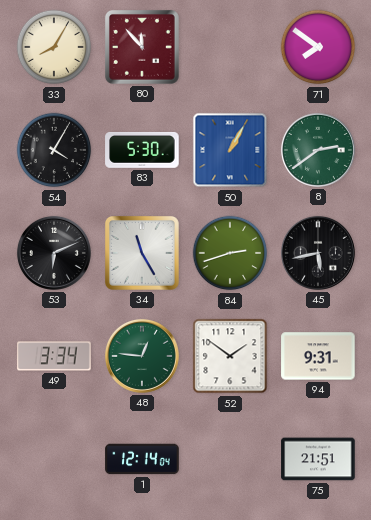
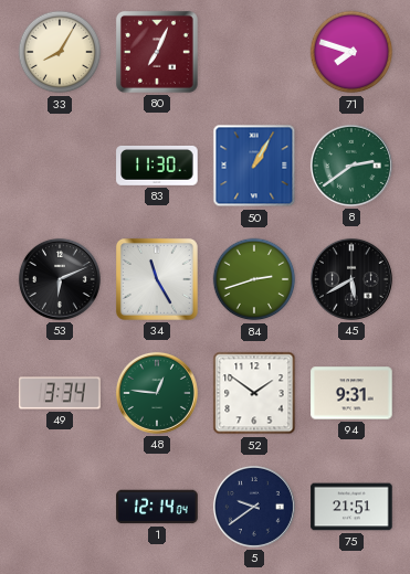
80: 11:53 -> 7:04
71: 7:51 -> 7:48
54: 4:05 -> none
83: 5:30 -> 11:30
45: 5:43 -> 5:40
5: none -> 9:39
